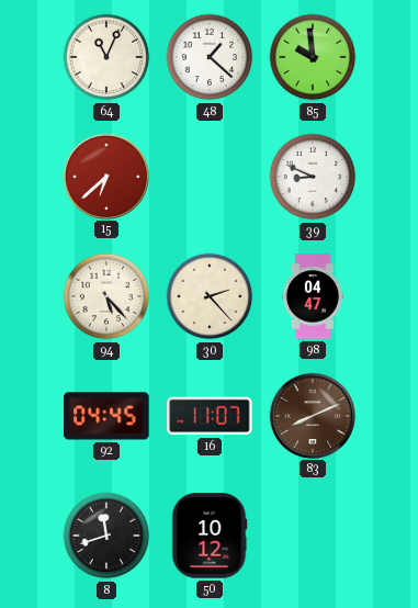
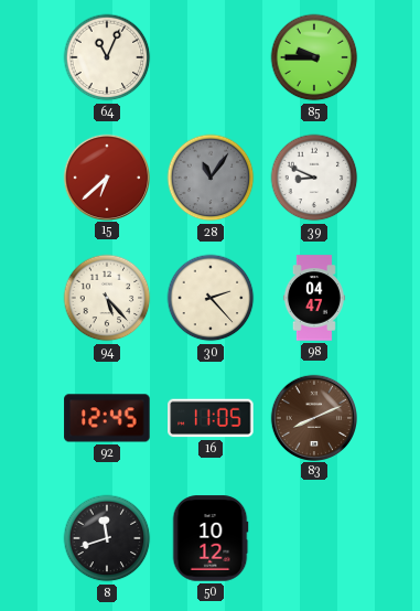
48: 1:22 -> none
85: 9:59 -> 9:45
28: none -> 11:06
92: 04:45 -> 12:45
16: 11:07 -> 11:05
